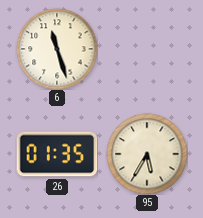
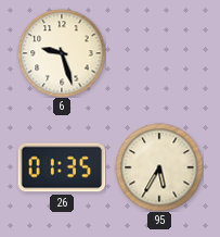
6: 11:27 -> 9:27
